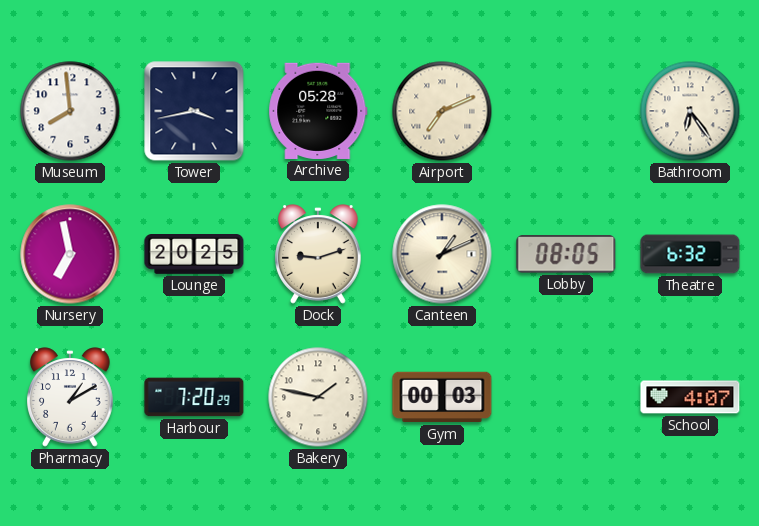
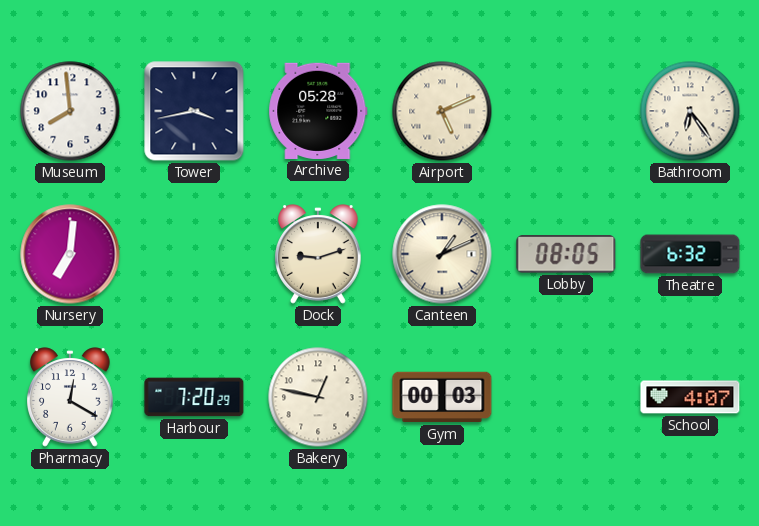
Airport: 7:11 -> 5:11
Nursery: 6:58 -> 7:01
Lounge: 20:25 -> none
Pharmacy: 1:10 -> 12:20
Bakery: 1:47 -> 12:47
